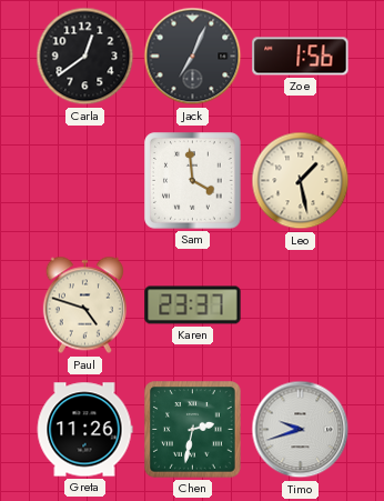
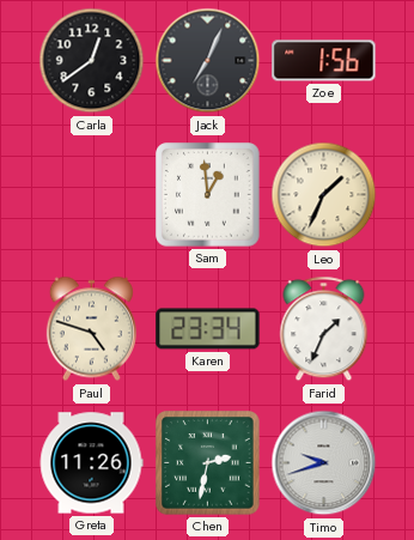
Sam: 3:59 -> 12:59
Leo: 1:28 -> 1:34
Karen: 23:37 -> 23:34
Farid: none -> 1:34
